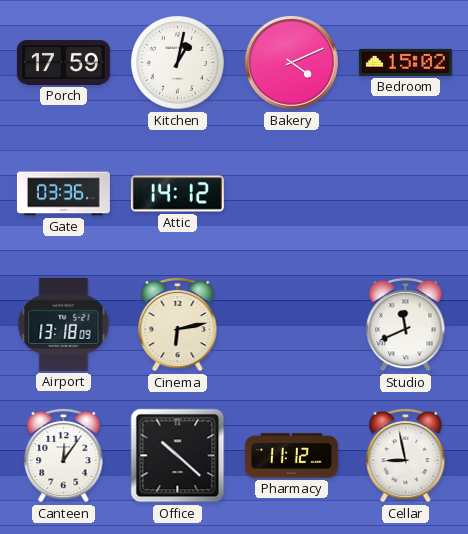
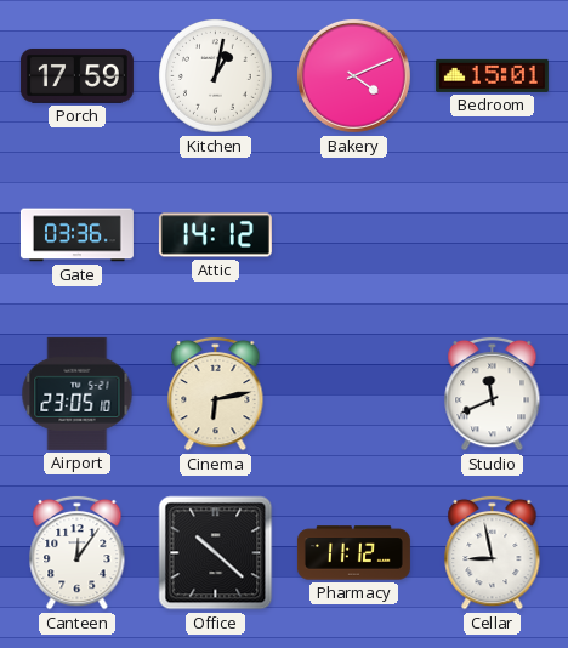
Bedroom: 15:02 -> 15:01
Airport: 13:18 -> 23:05
